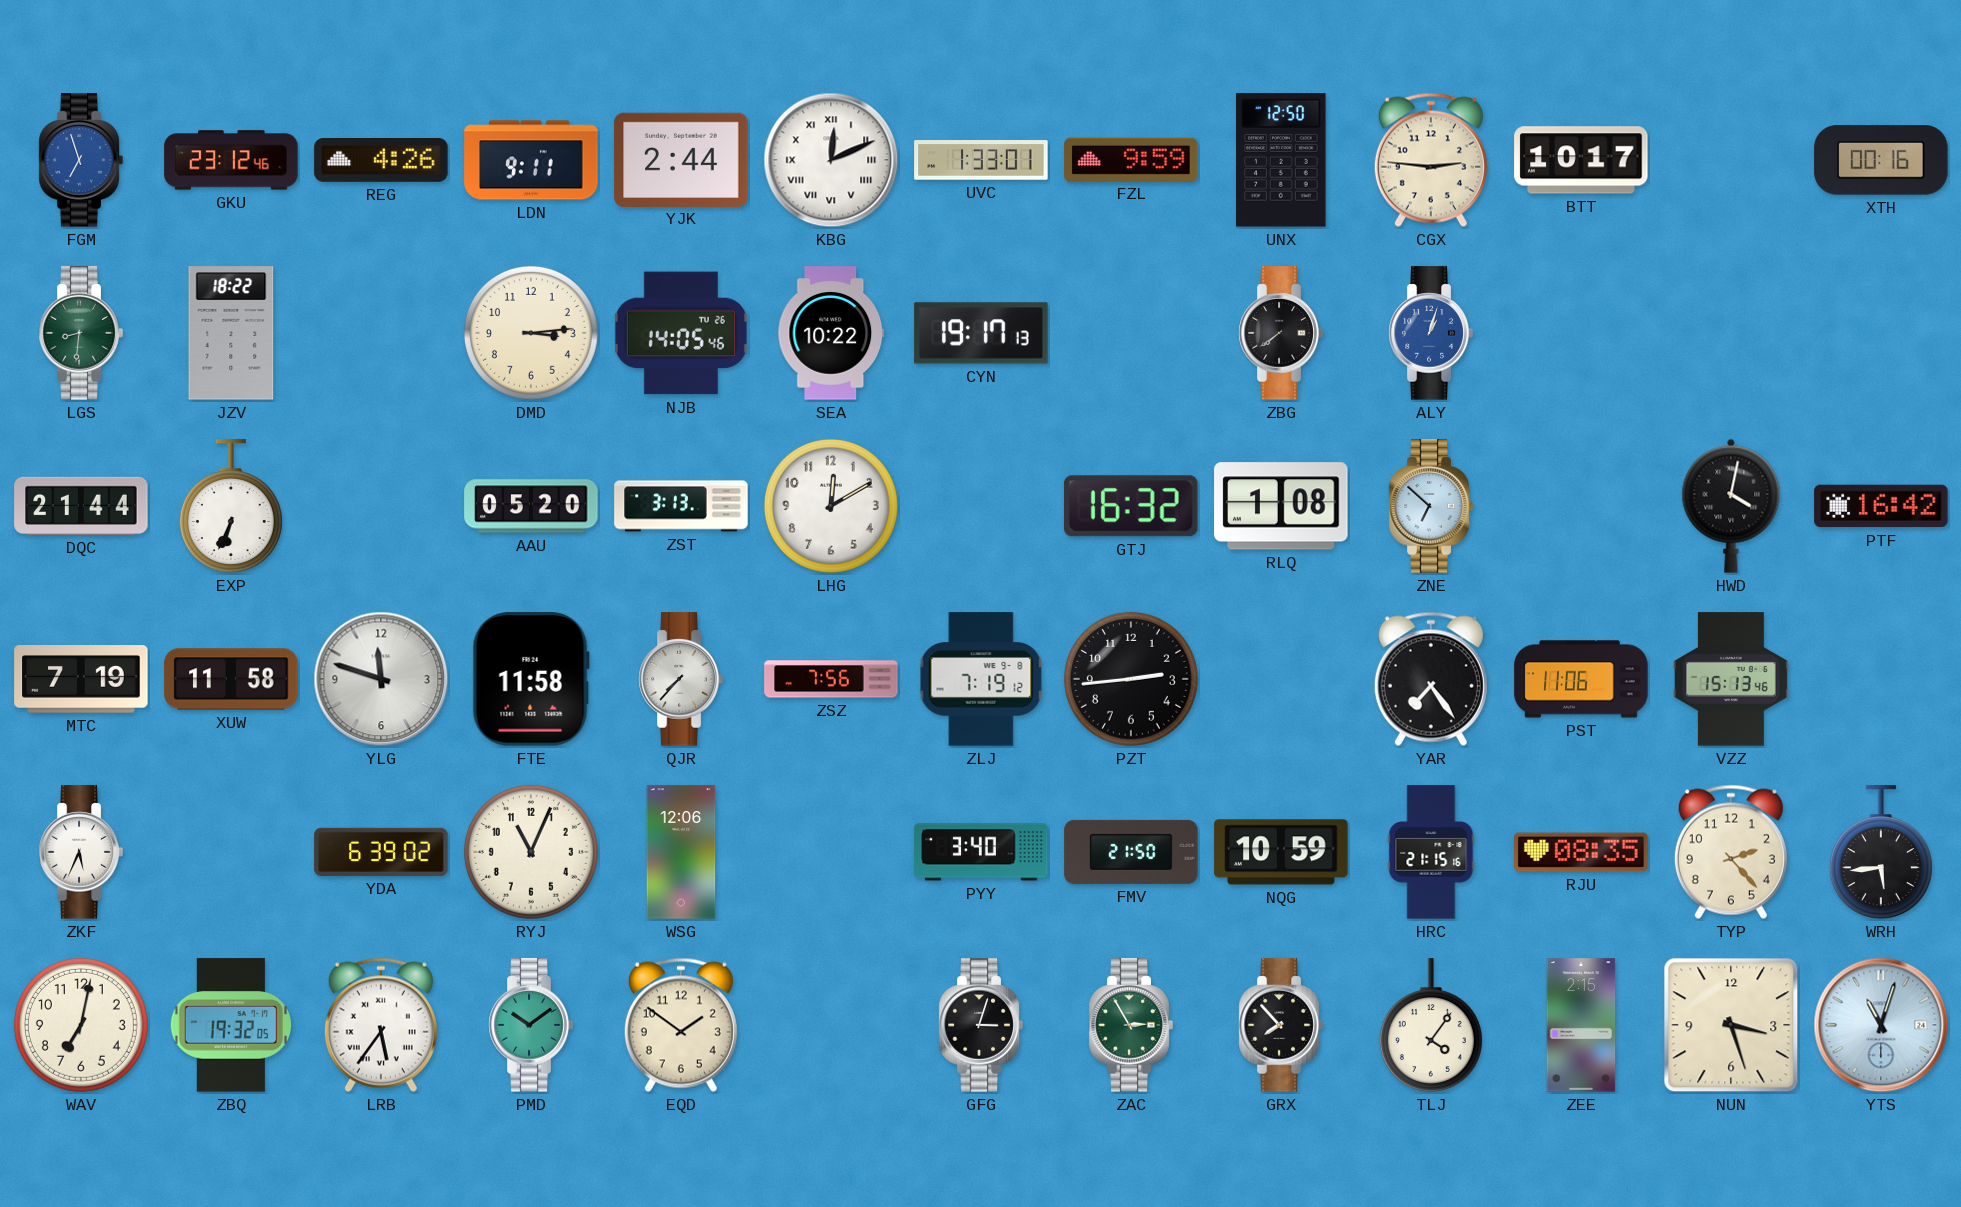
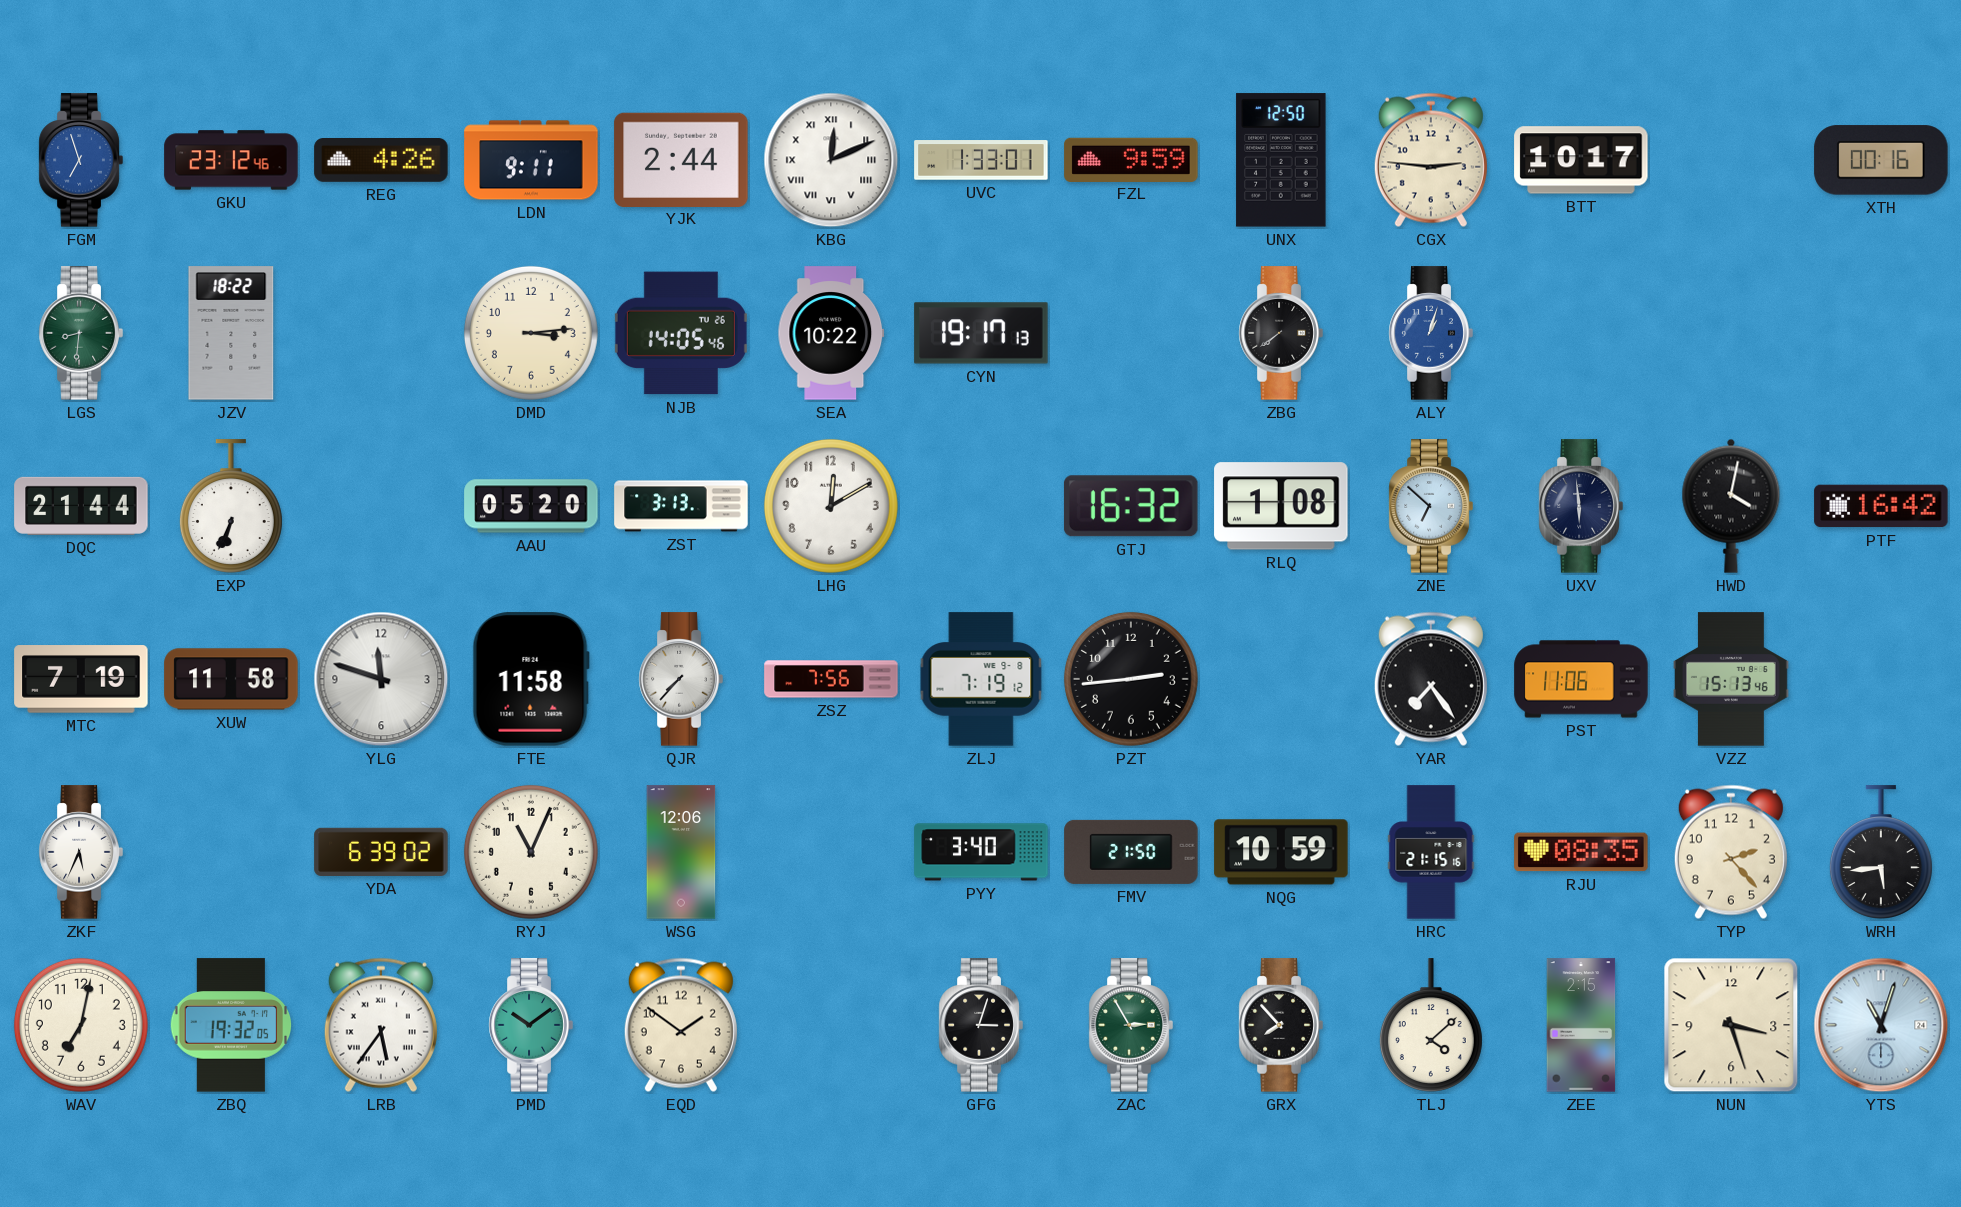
UXV: none -> 5:59
TLJ: 4:06 -> 4:08
